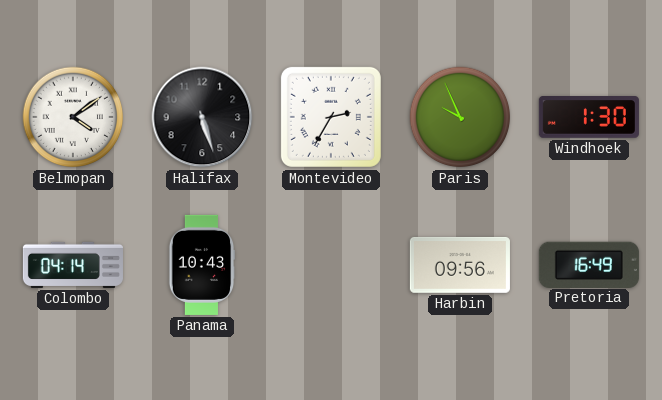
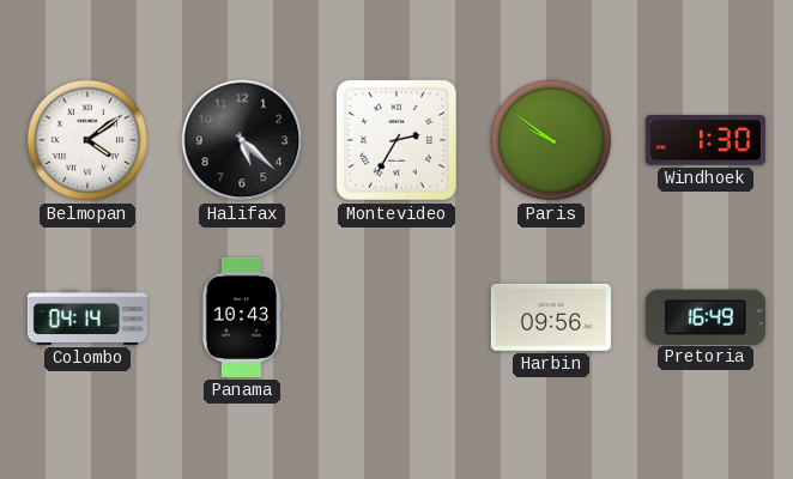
Halifax: 5:27 -> 5:22
Paris: 9:56 -> 9:51
